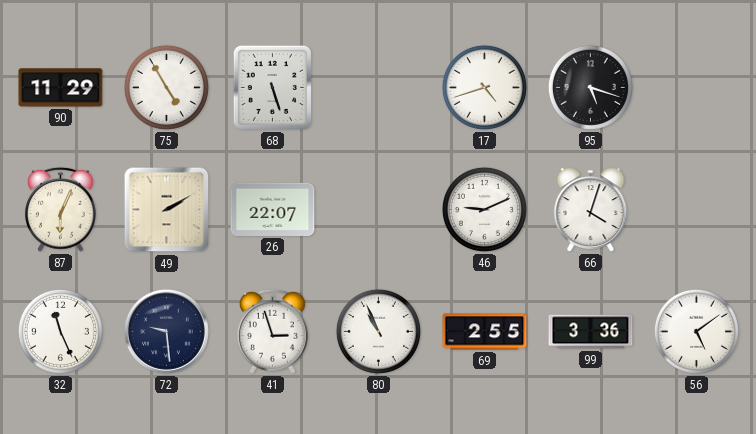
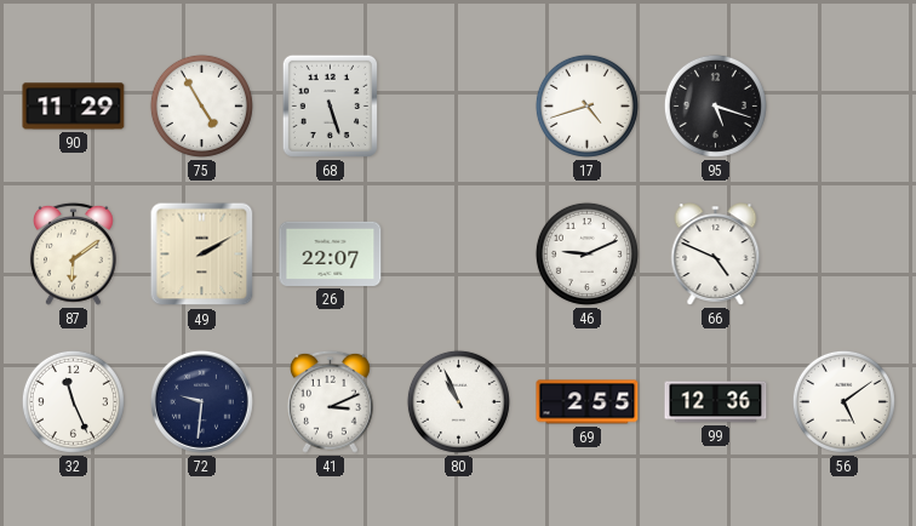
87: 6:04 -> 6:09
66: 4:03 -> 4:49
72: 9:29 -> 9:31
41: 2:57 -> 3:11
99: 3:36 -> 12:36
